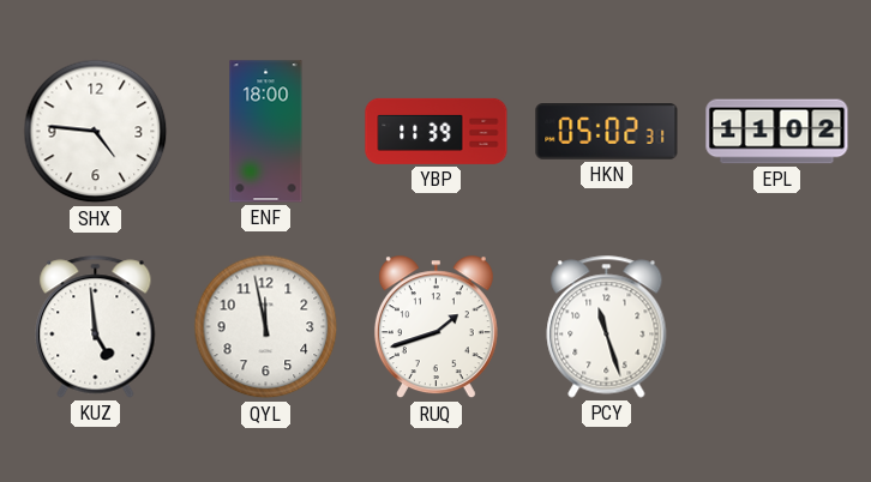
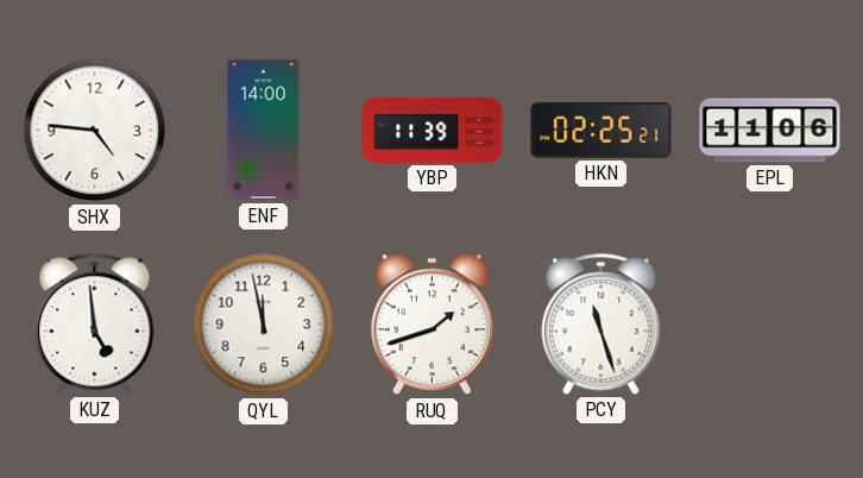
ENF: 18:00 -> 14:00
HKN: 05:02 -> 02:25
EPL: 11:02 -> 11:06
